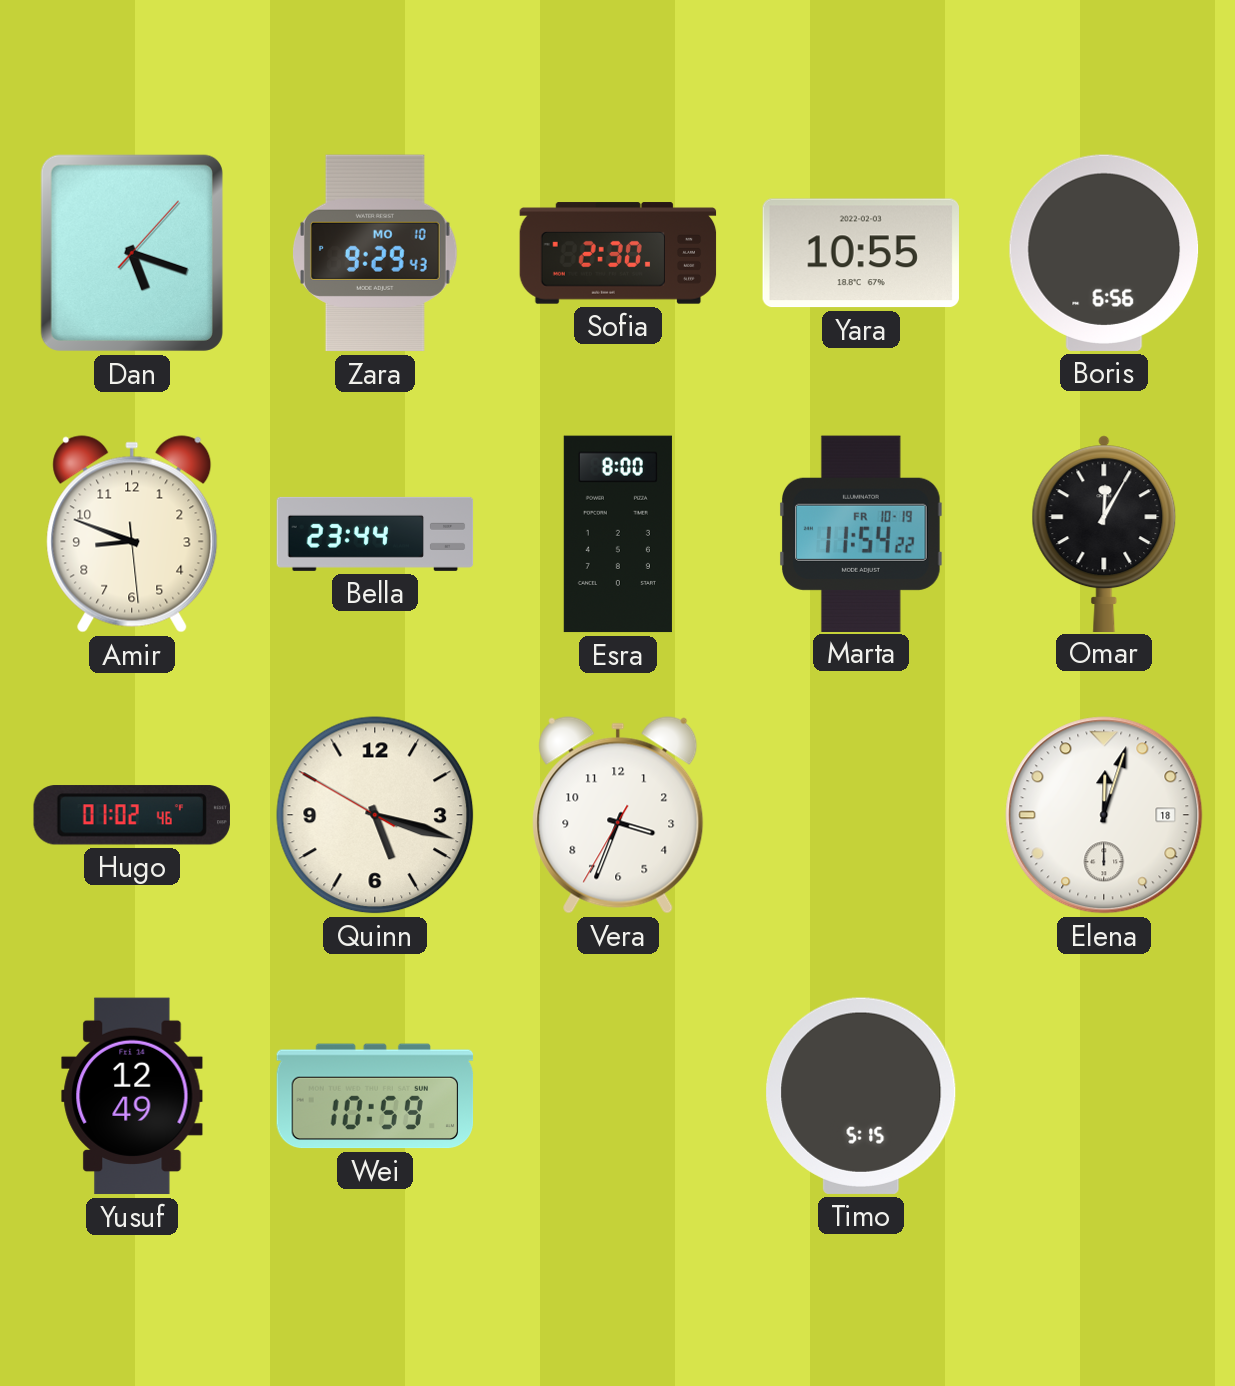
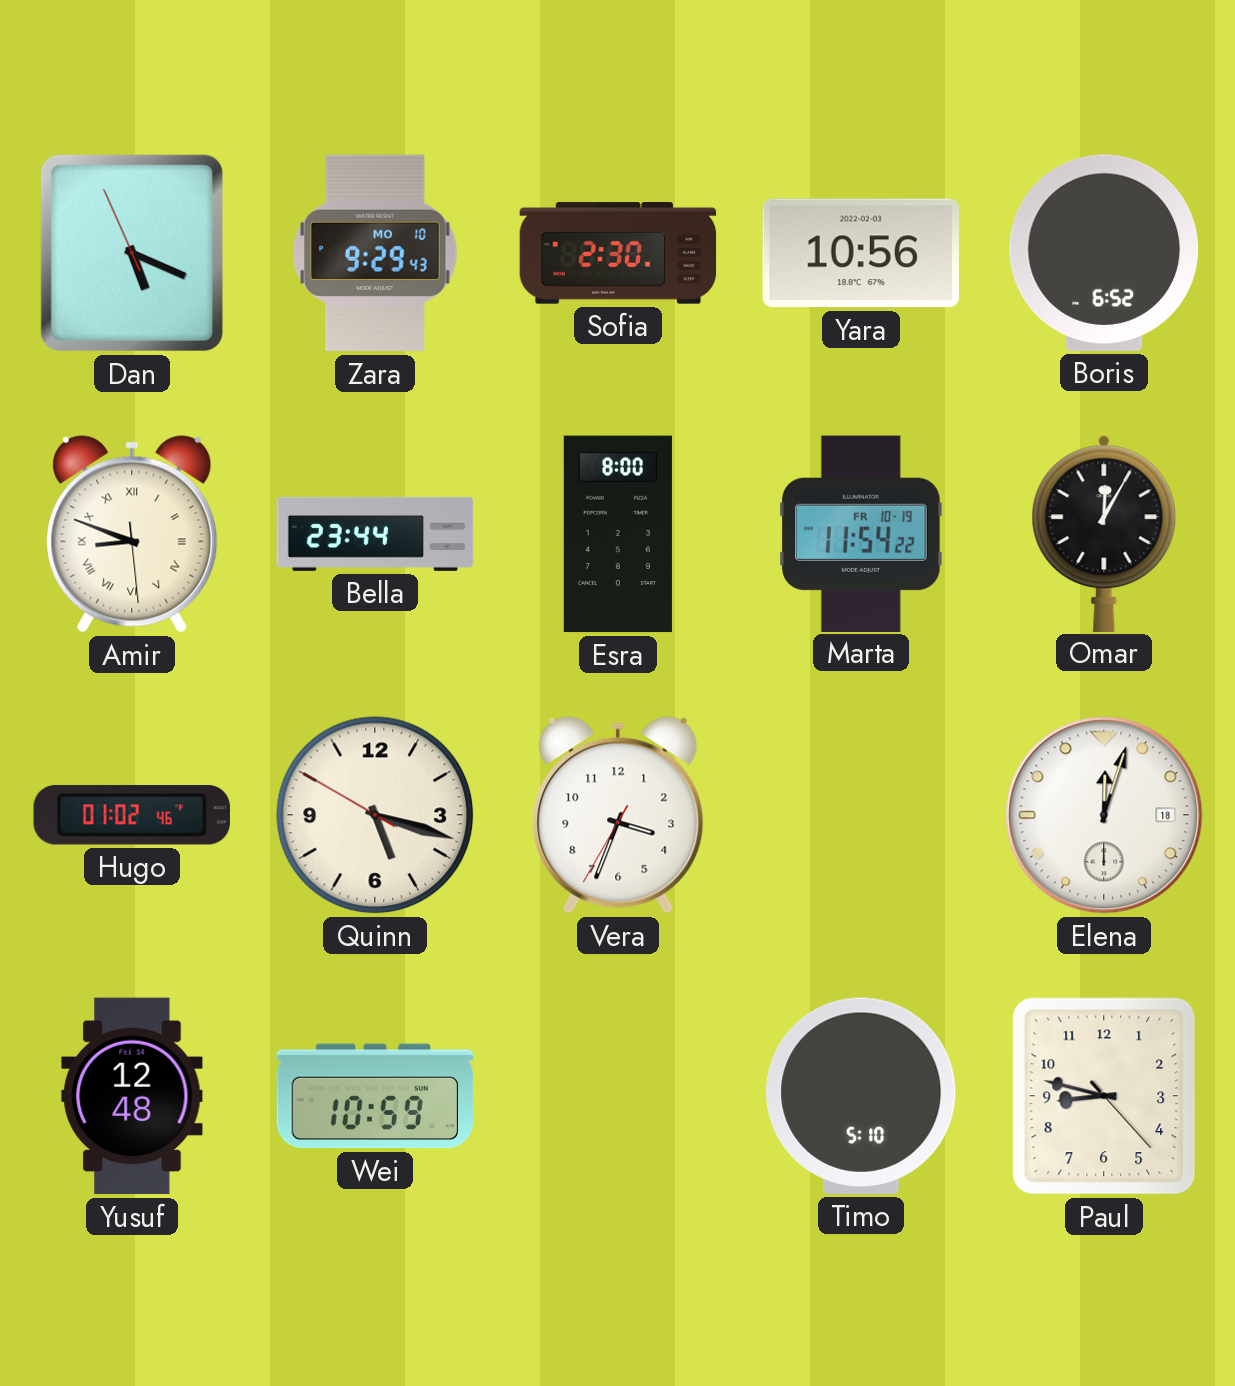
Dan: 5:18:07 -> 5:18:56
Yara: 10:55 -> 10:56
Boris: 6:56 -> 6:52
Amir numerals: Arabic -> Roman
Yusuf: 12:49 -> 12:48
Timo: 5:15 -> 5:10
Paul: none -> 8:47
